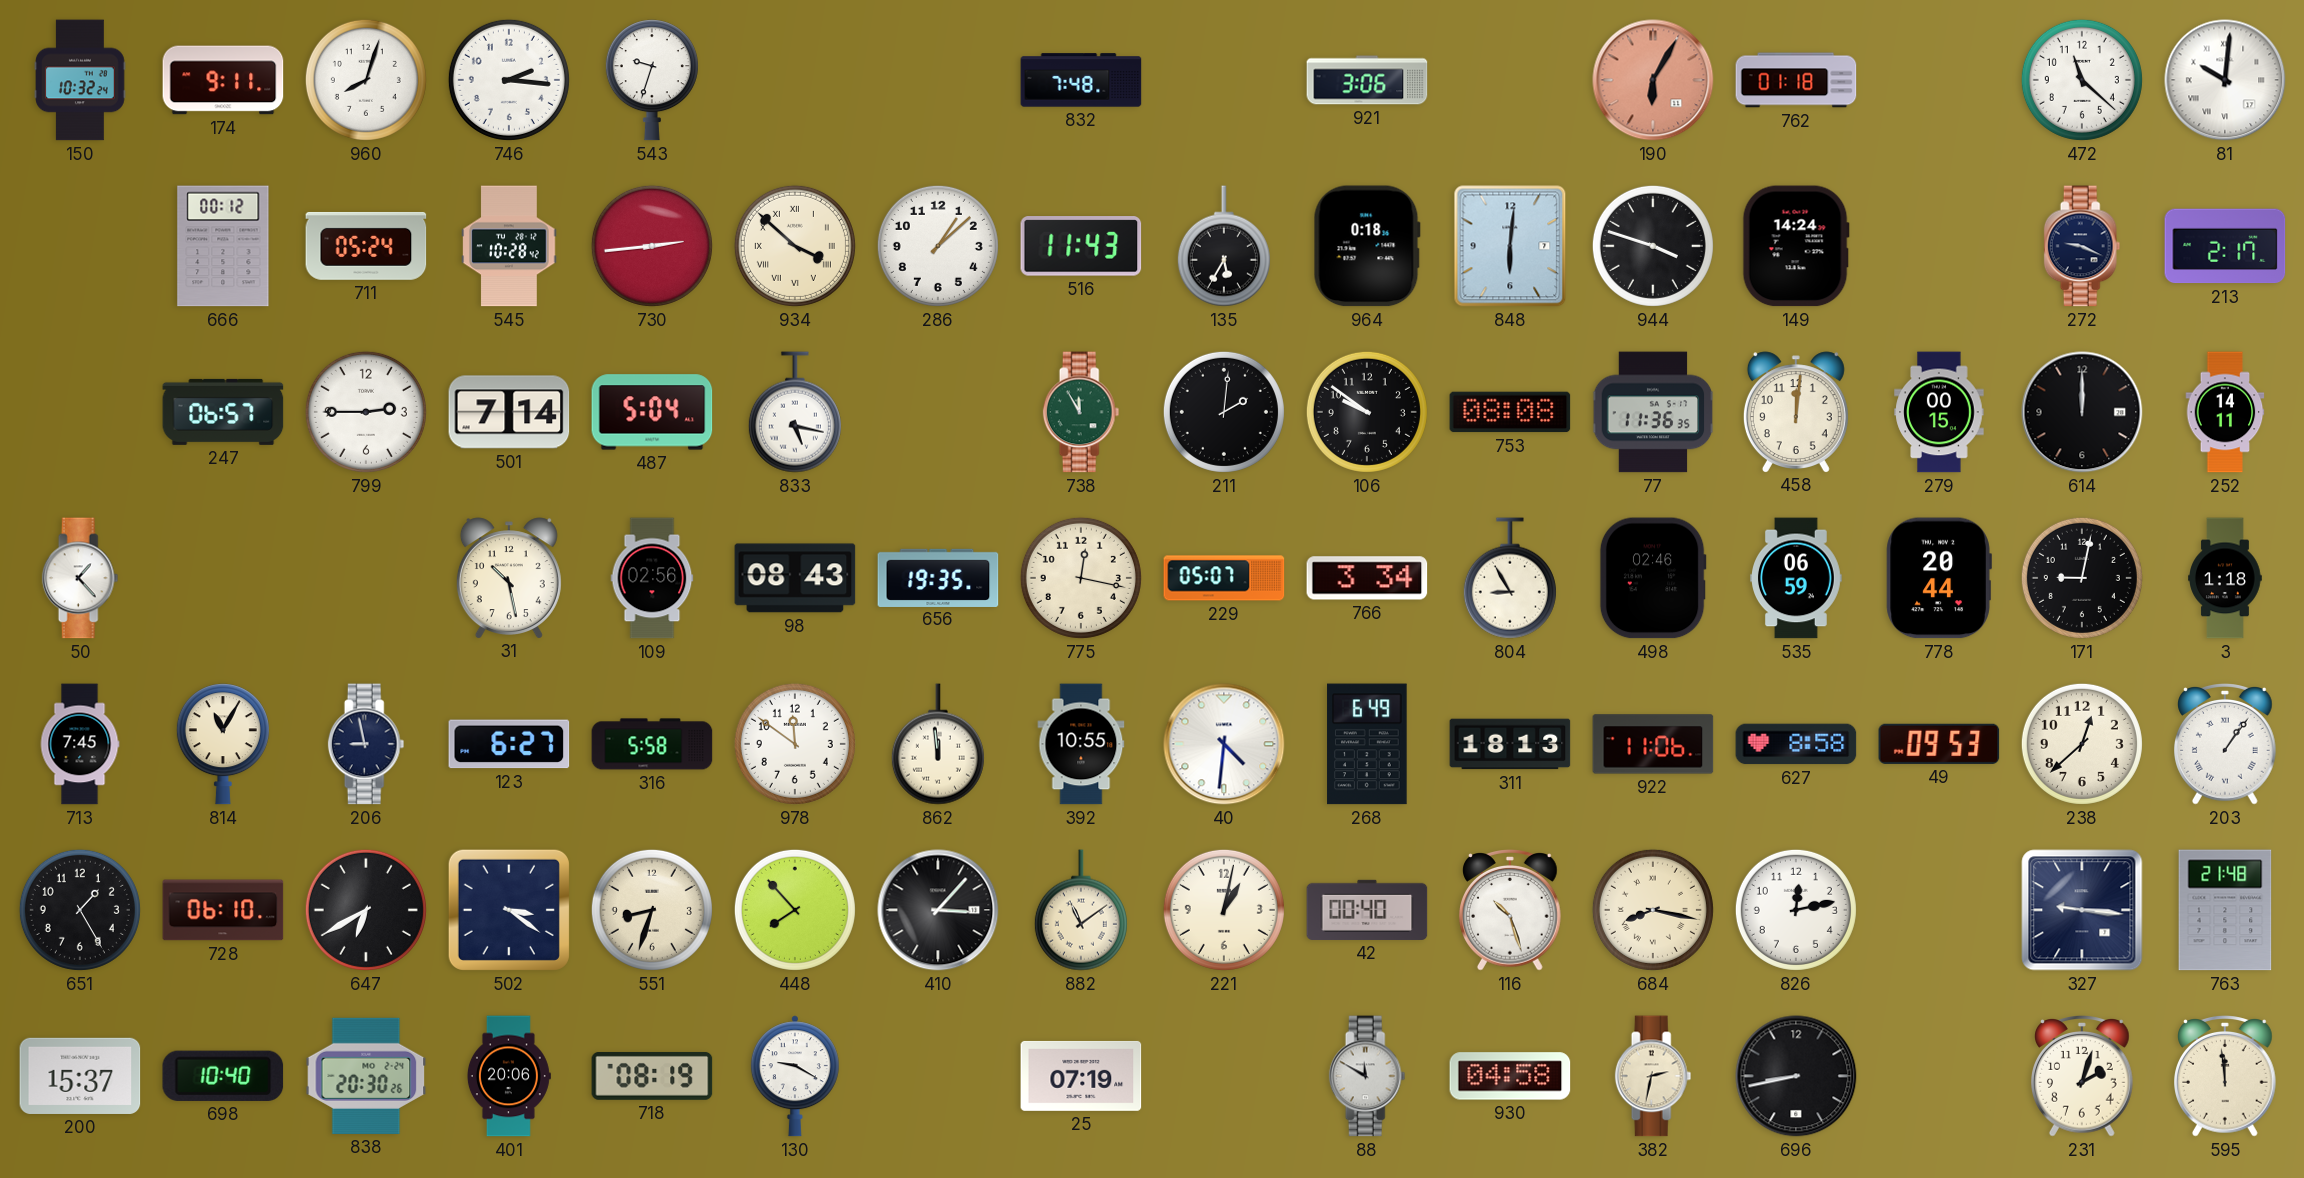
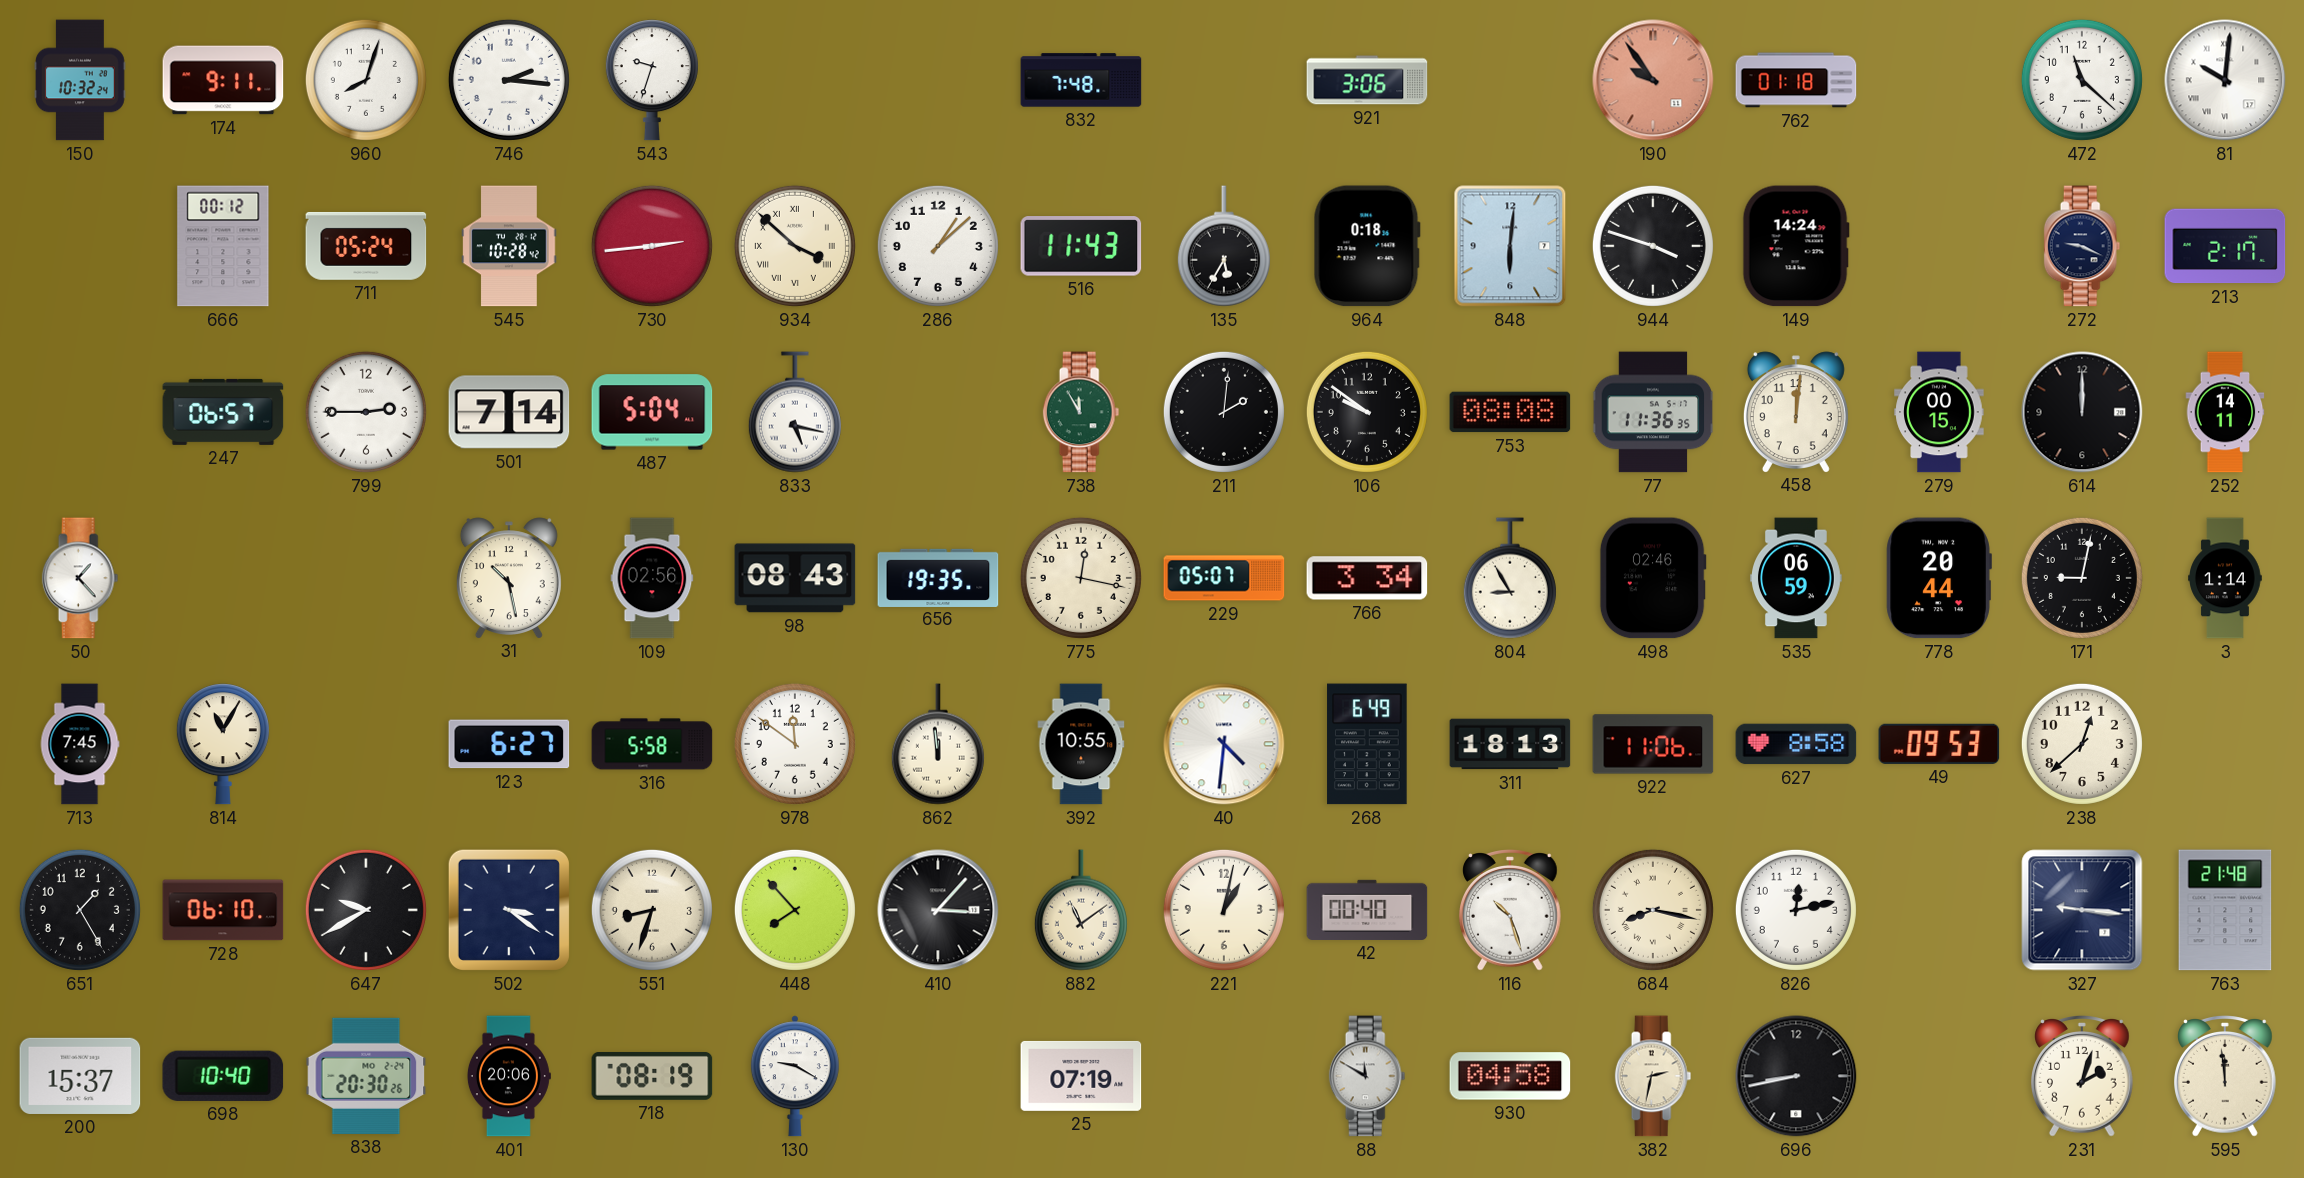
190: 6:05 -> 9:54
3: 1:18 -> 1:14
206: 8:58 -> none
203: 1:06 -> none
647: 6:40 -> 9:40
